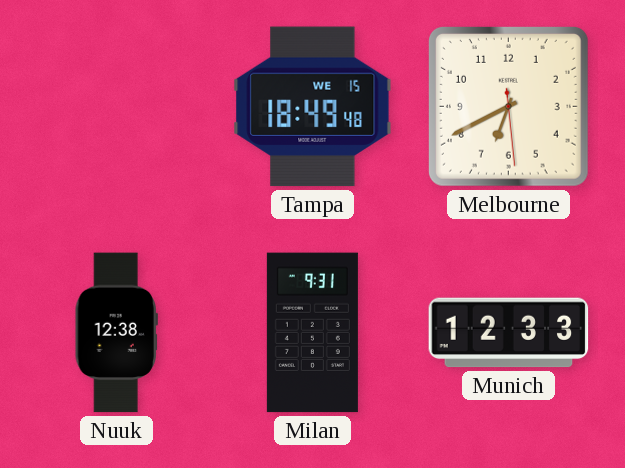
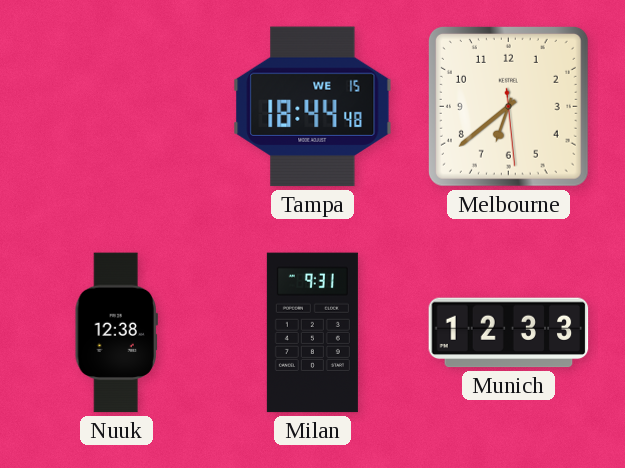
Tampa: 18:49 -> 18:44
Melbourne: 6:40 -> 6:38
